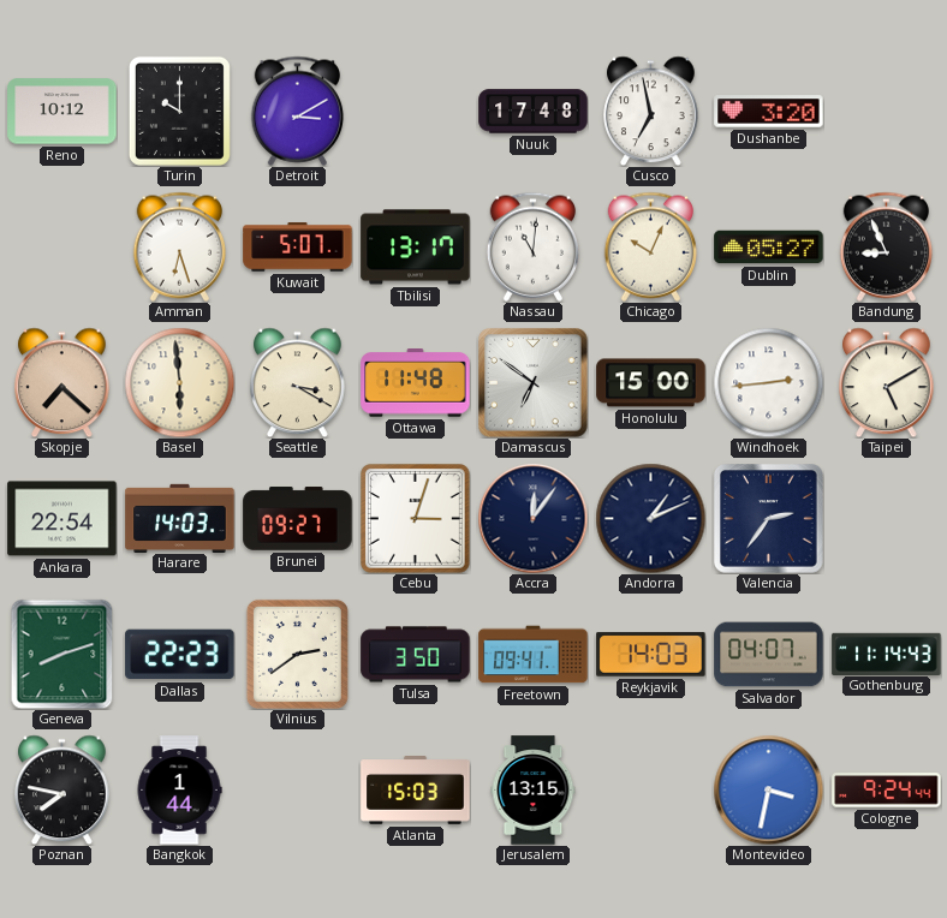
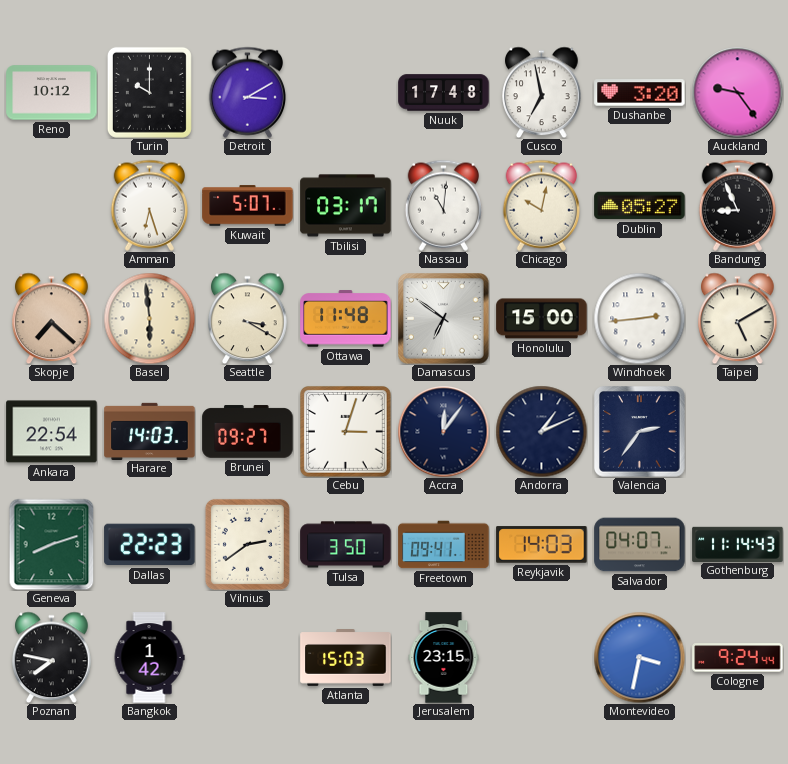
Auckland: none -> 9:24
Tbilisi: 13:17 -> 03:17
Chicago: 10:04 -> 10:02
Bangkok: 1:44 -> 1:42
Jerusalem: 13:15 -> 23:15
